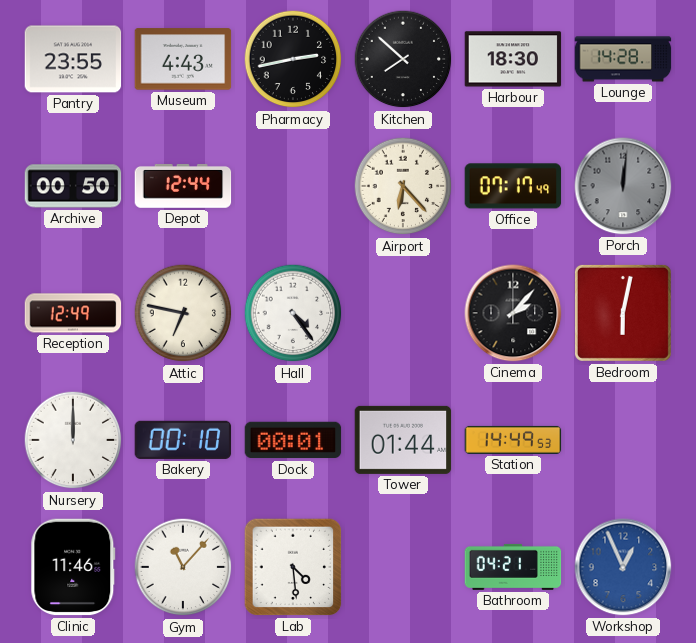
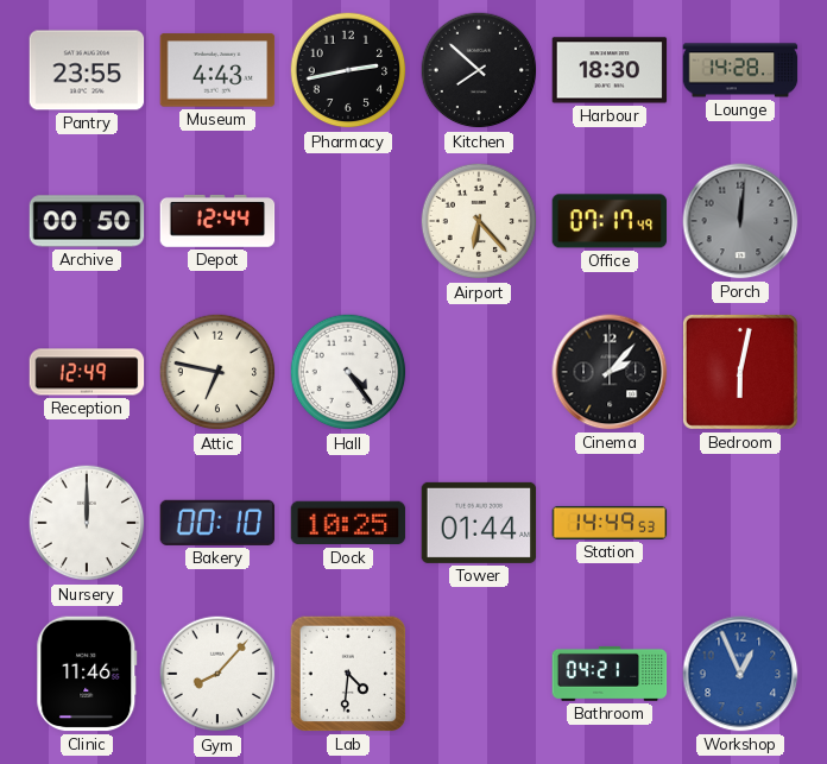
Dock: 00:01 -> 10:25
Gym: 11:07 -> 8:07
Lab: 4:29 -> 4:31
